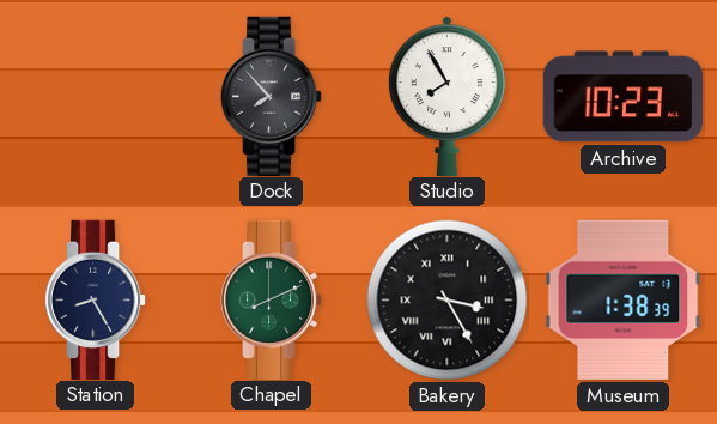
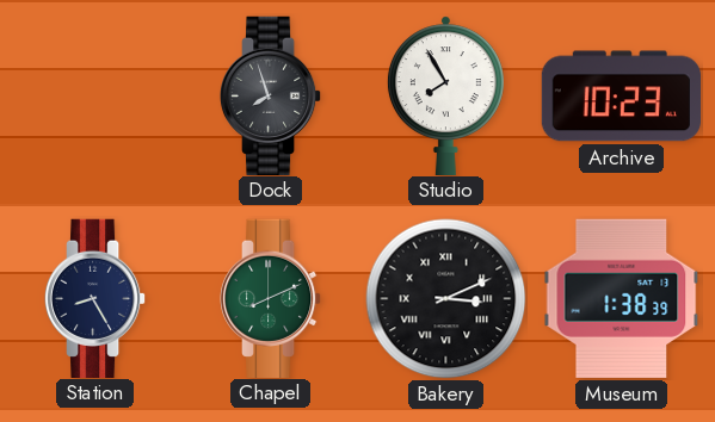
Dock: 7:53 -> 7:57
Bakery: 3:25 -> 3:11
